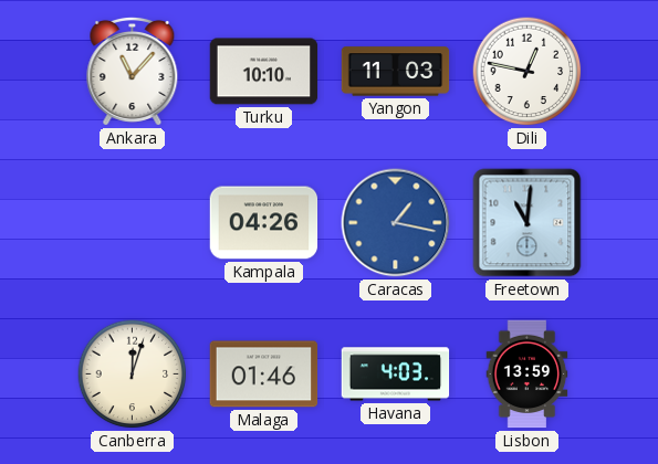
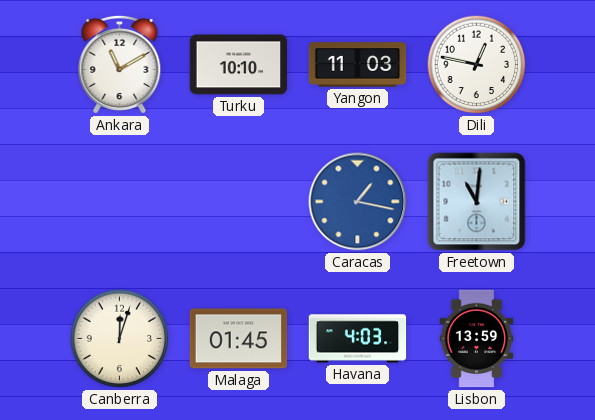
Ankara: 11:07 -> 11:10
Kampala: 04:26 -> none
Malaga: 01:46 -> 01:45
